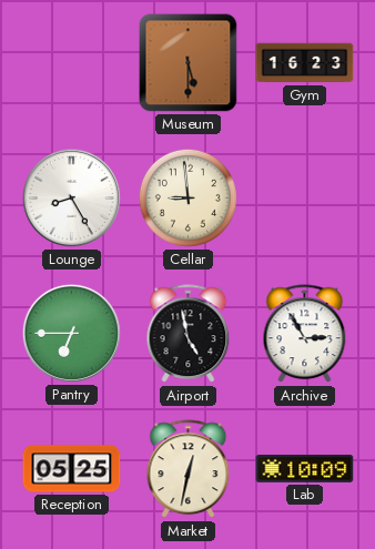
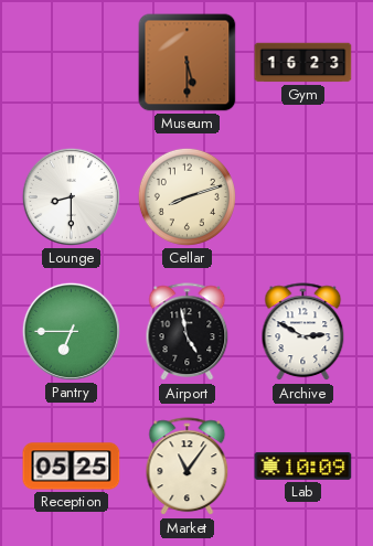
Lounge: 8:25 -> 8:30
Cellar: 8:59 -> 8:12
Archive: 2:55 -> 2:50
Market: 12:32 -> 11:06
